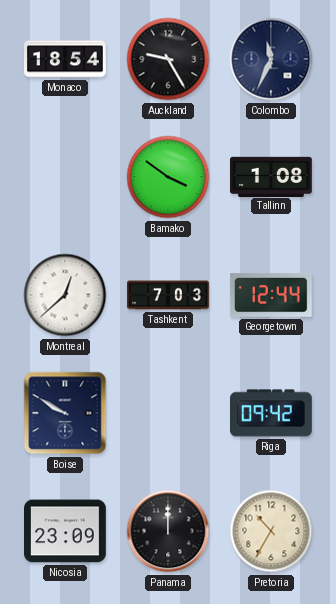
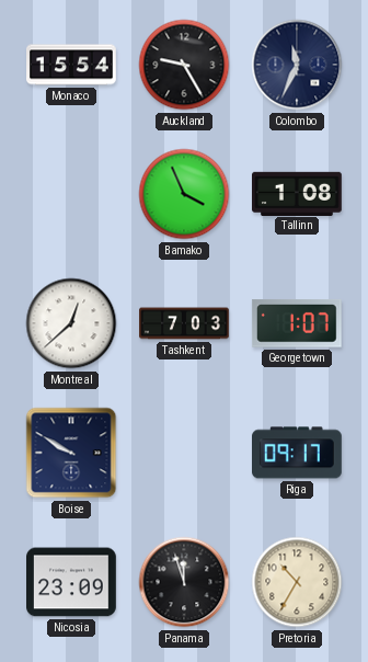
Monaco: 18:54 -> 15:54
Bamako: 3:51 -> 3:56
Georgetown: 12:44 -> 1:07
Riga: 09:42 -> 09:17
Panama: 12:00 -> 11:57
